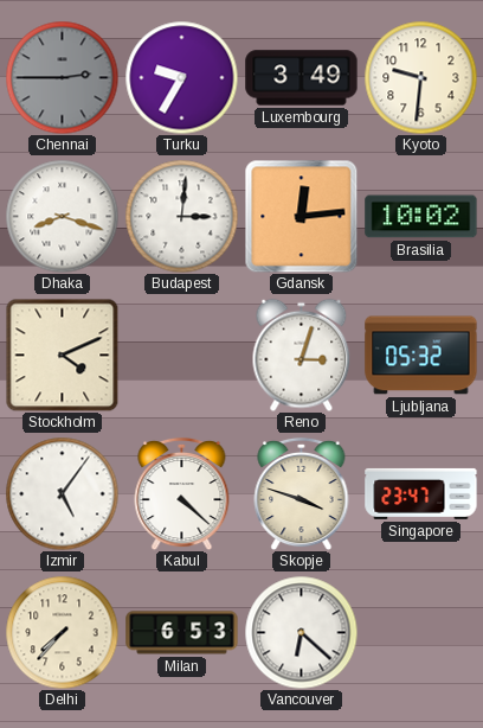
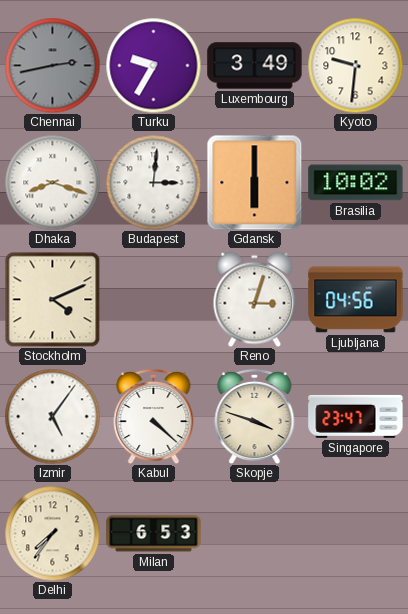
Chennai: 2:45 -> 2:43
Gdansk: 12:14 -> 6:00
Ljubljana: 05:32 -> 04:56
Delhi: 7:37 -> 7:36
Vancouver: 6:22 -> none
